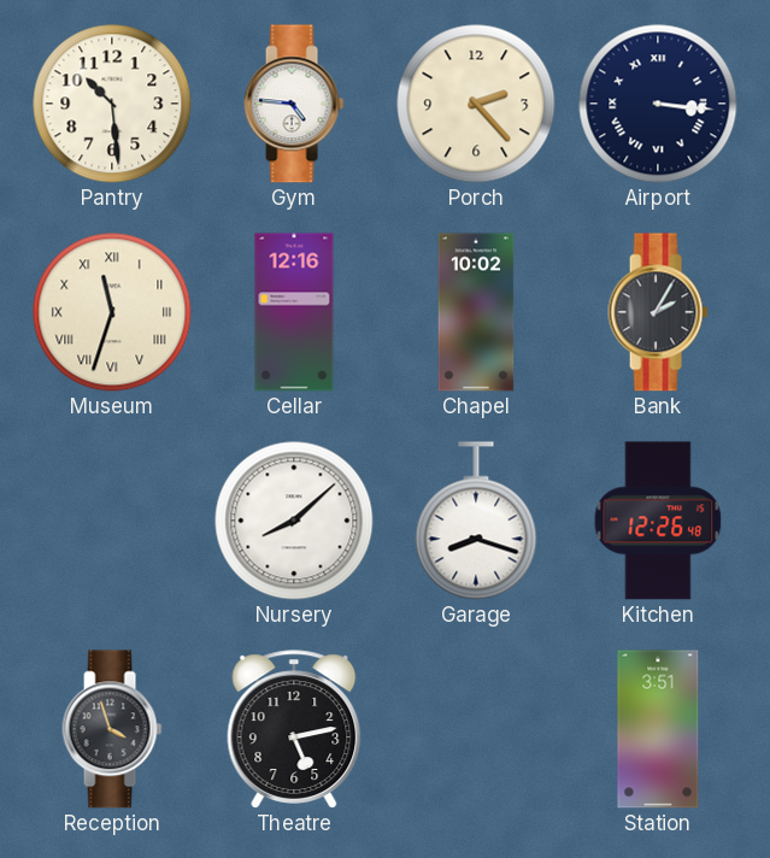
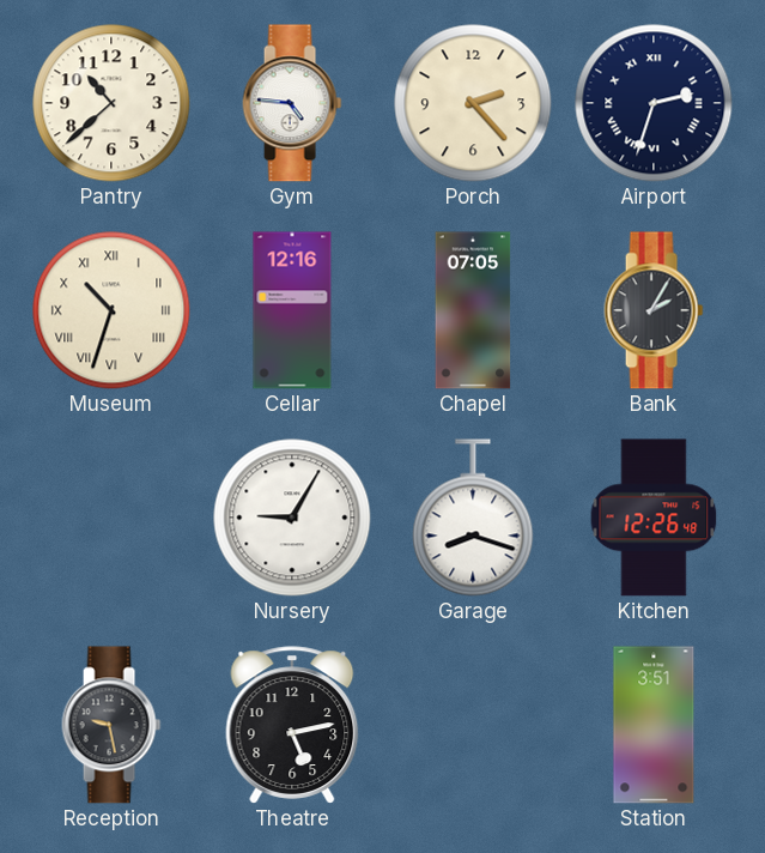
Pantry: 10:29 -> 10:38
Airport: 3:16 -> 2:33
Museum: 11:33 -> 10:33
Chapel: 10:02 -> 07:05
Nursery: 8:08 -> 9:05
Reception: 3:57 -> 9:28
